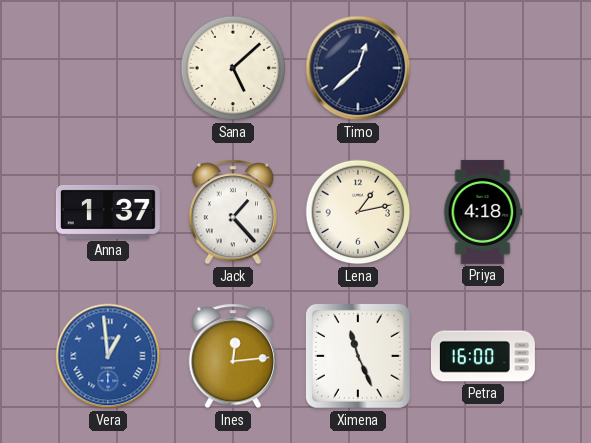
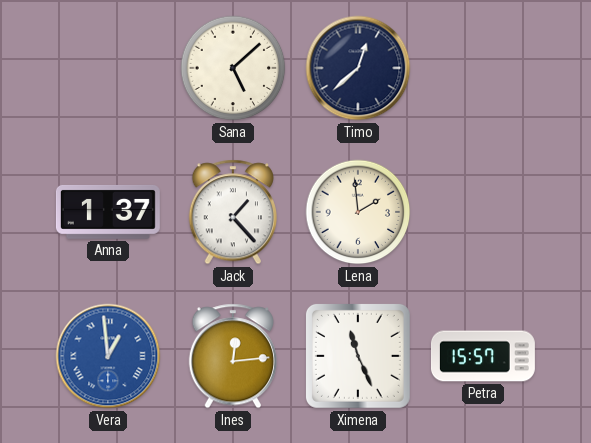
Lena: 1:13 -> 1:59
Priya: 4:18 -> none
Petra: 16:00 -> 15:57
